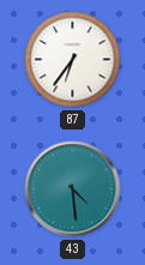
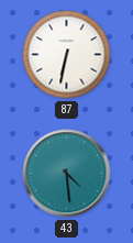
87: 6:36 -> 6:32
